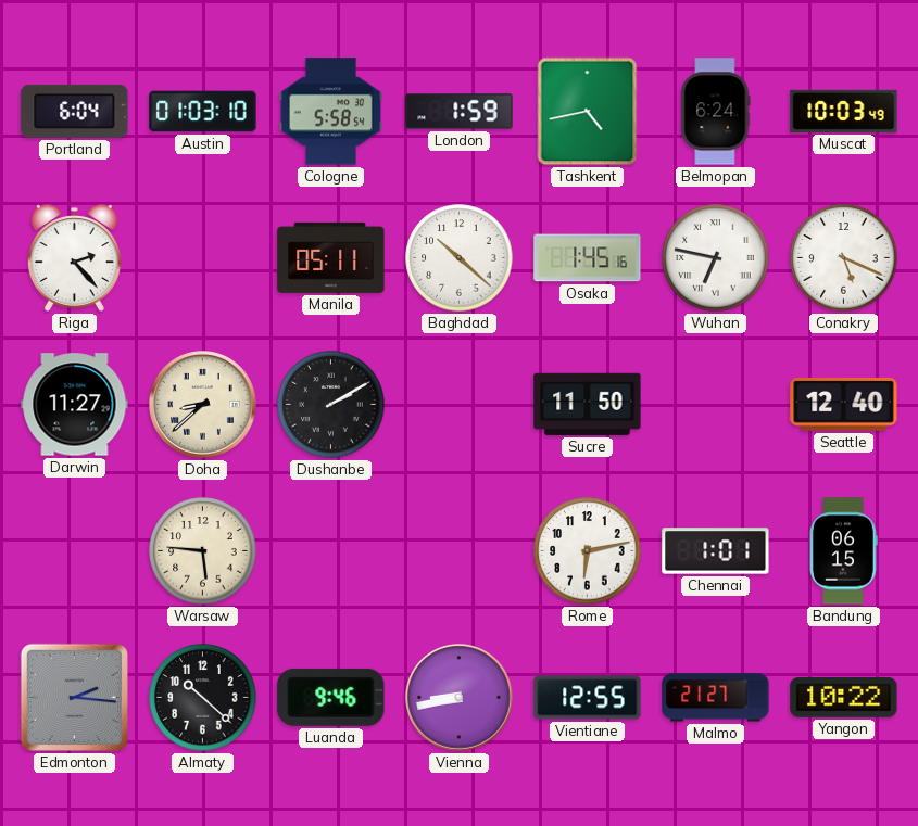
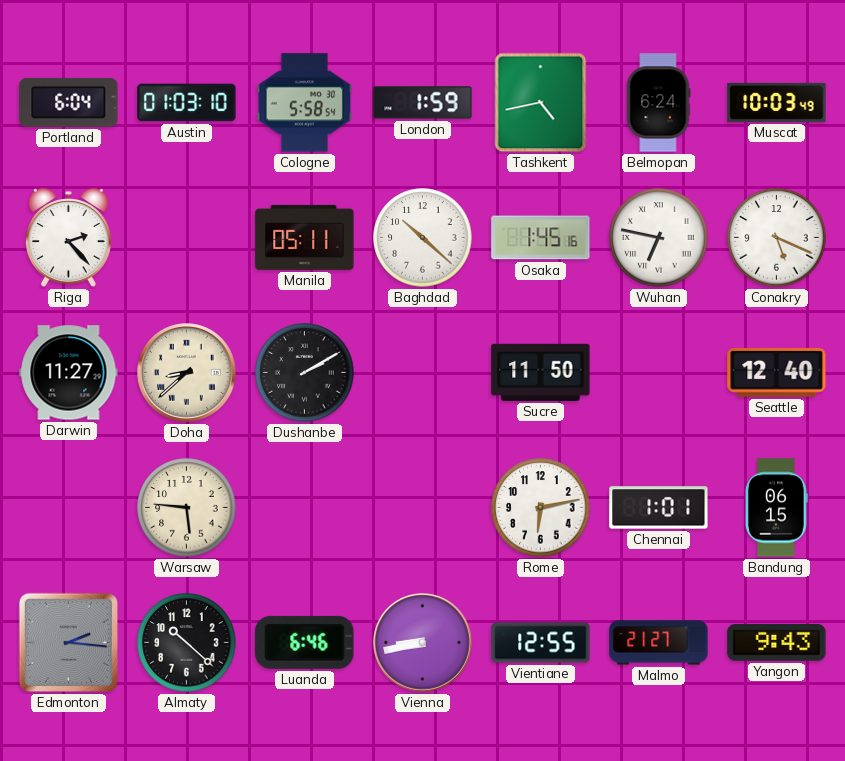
Luanda: 9:46 -> 6:46
Yangon: 10:22 -> 9:43
